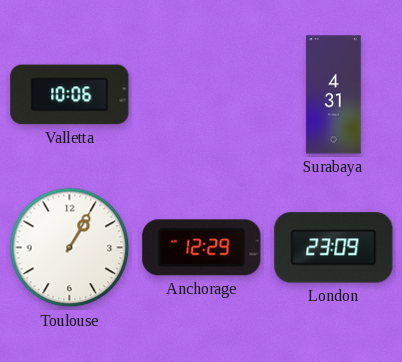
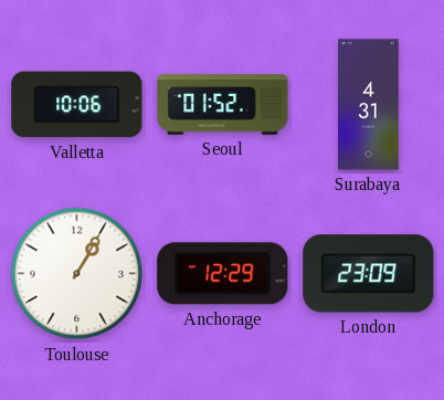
Seoul: none -> 01:52
